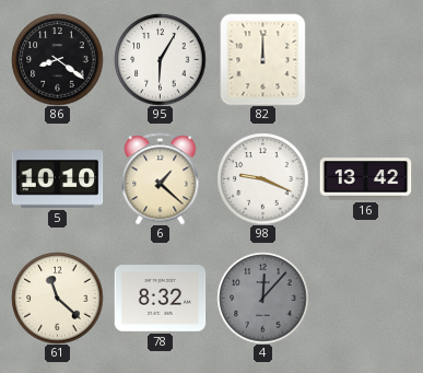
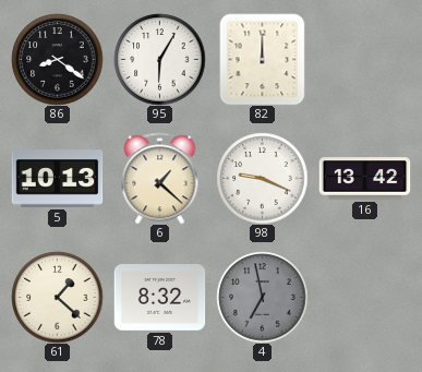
5: 10:10 -> 10:13
61: 11:22 -> 1:22
4: 12:07 -> 6:58
